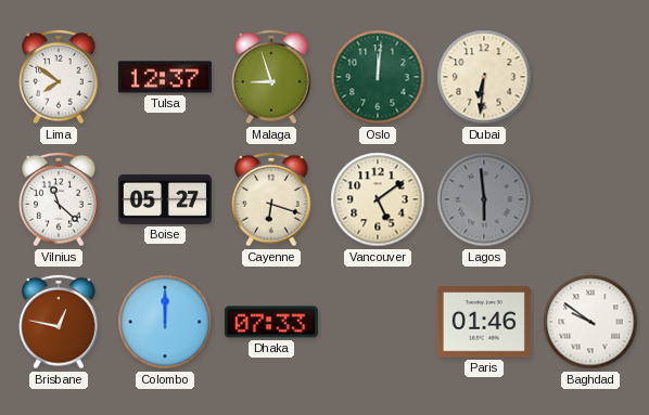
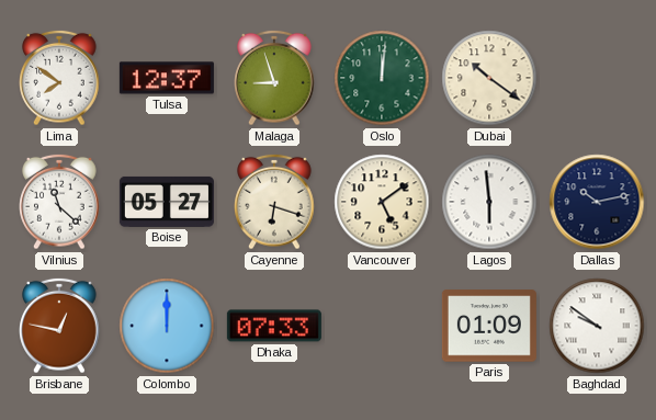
Dubai: 6:31 -> 10:21
Lagos dial: grey -> white
Dallas: none -> 10:13
Paris: 01:46 -> 01:09
